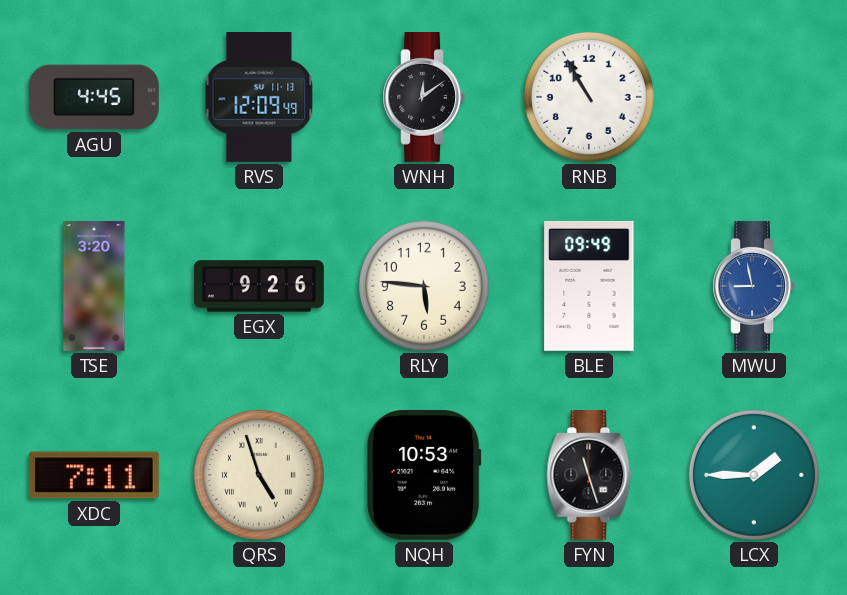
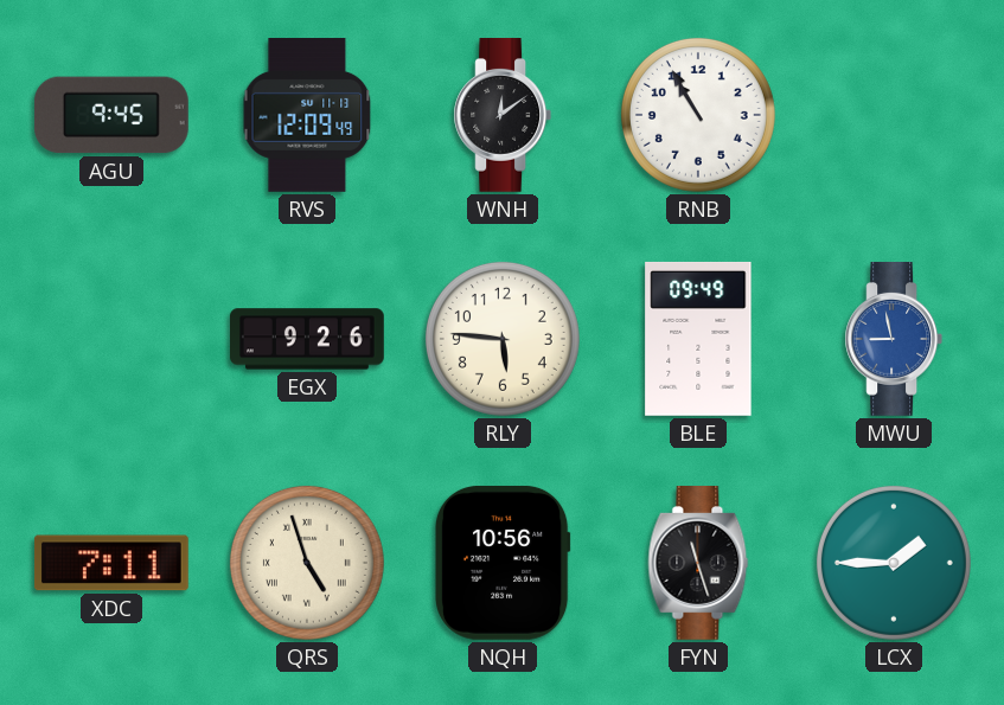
AGU: 4:45 -> 9:45
TSE: 3:20 -> none
NQH: 10:53 -> 10:56
